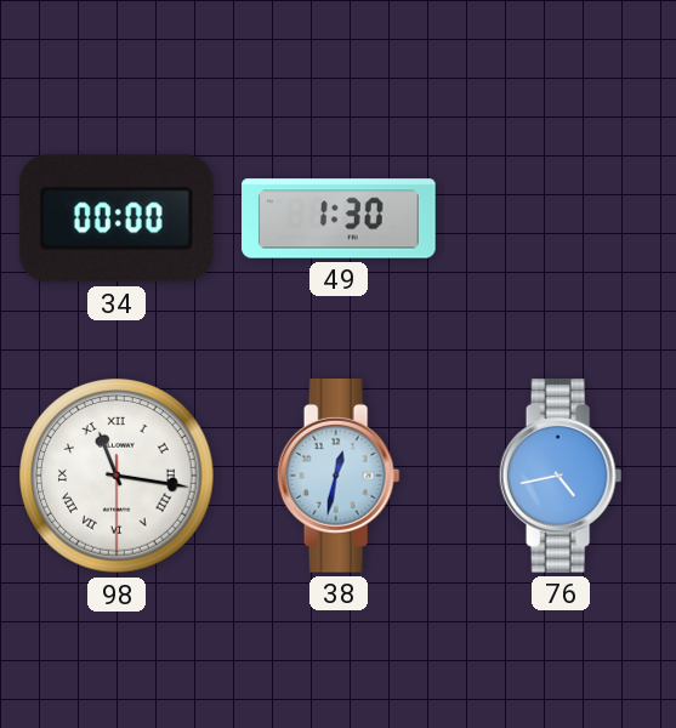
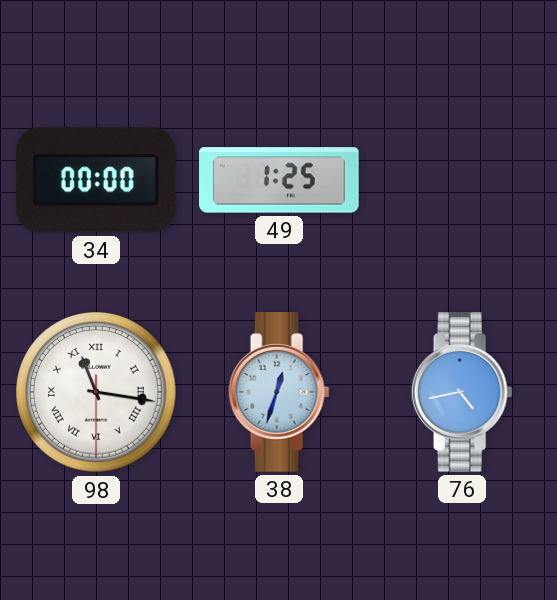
49: 1:30 -> 1:25
38: 12:32 -> 12:33
